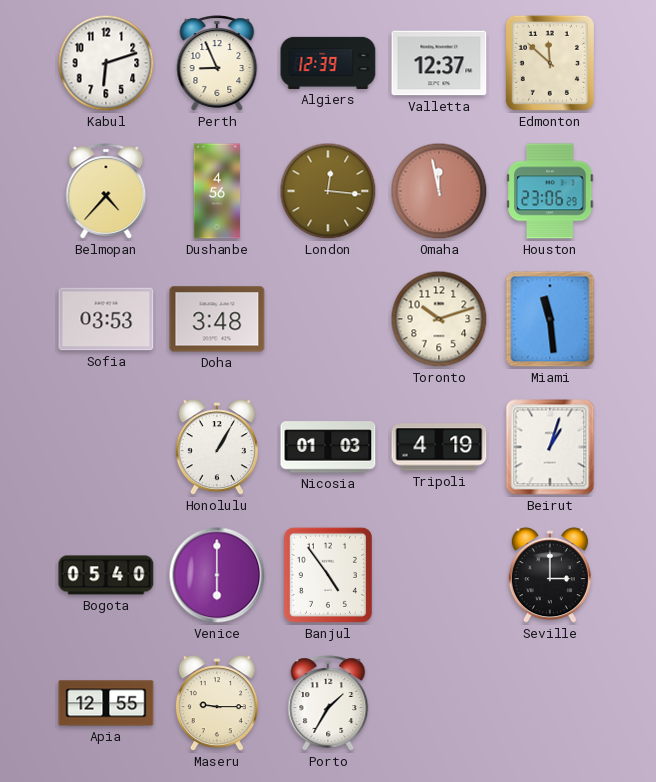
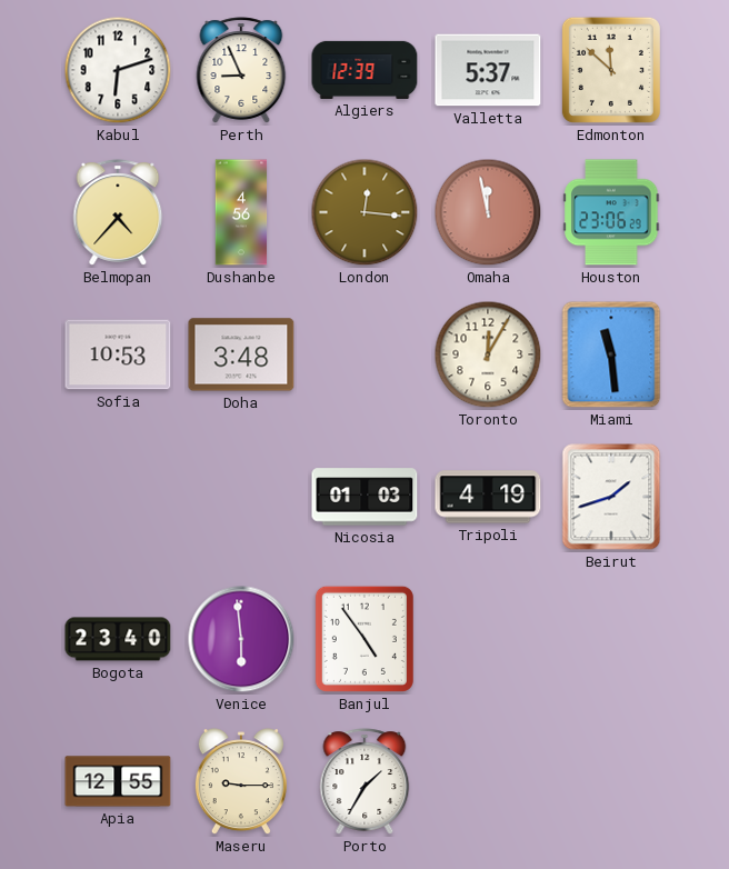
Valletta: 12:37 -> 5:37
Sofia: 03:53 -> 10:53
Toronto: 10:12 -> 12:05
Honolulu: 1:05 -> none
Beirut: 1:03 -> 1:42
Bogota: 05:40 -> 23:40
Venice: 6:00 -> 5:59
Seville: 3:00 -> none
